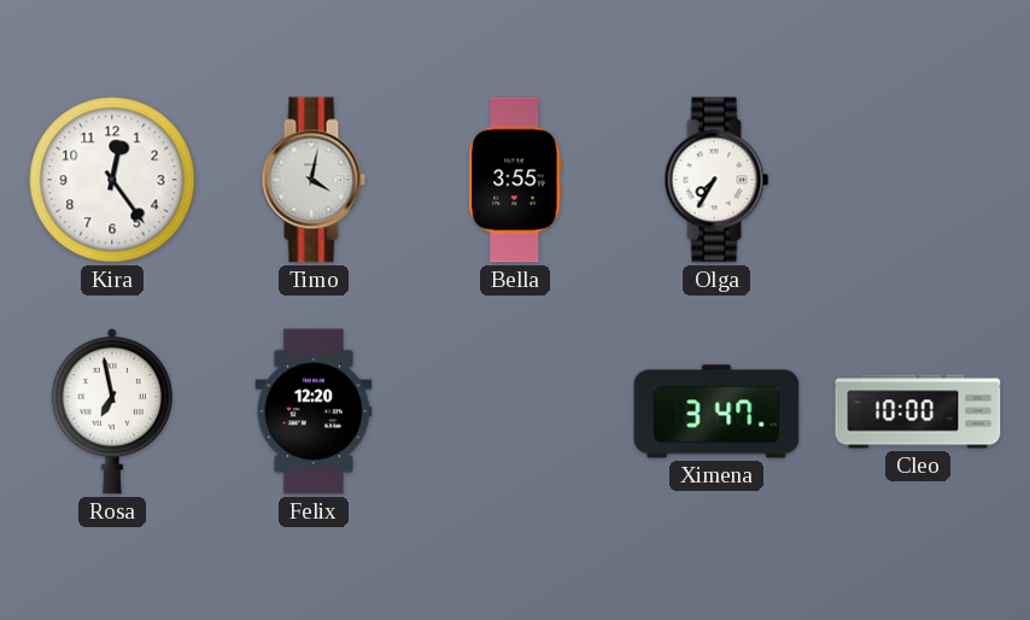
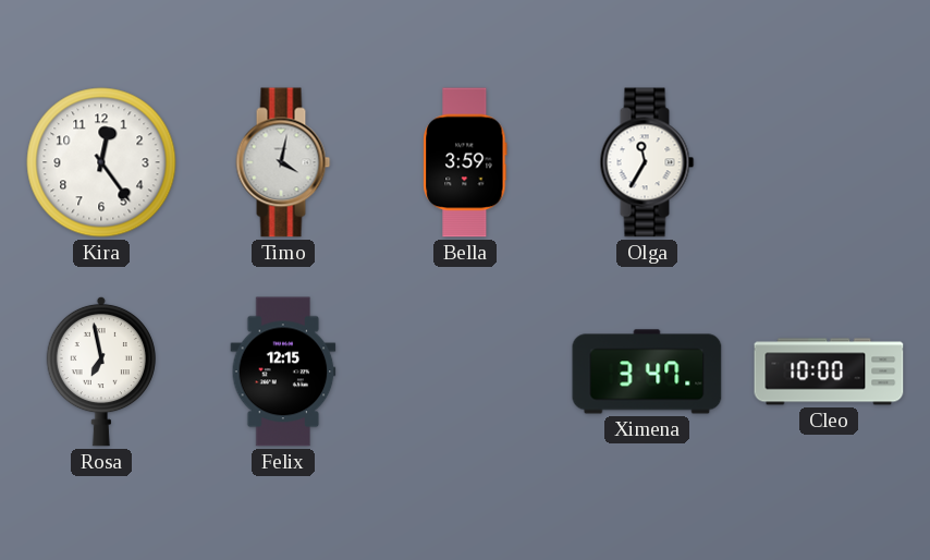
Bella: 3:55 -> 3:59
Olga: 7:35 -> 11:35
Felix: 12:20 -> 12:15
